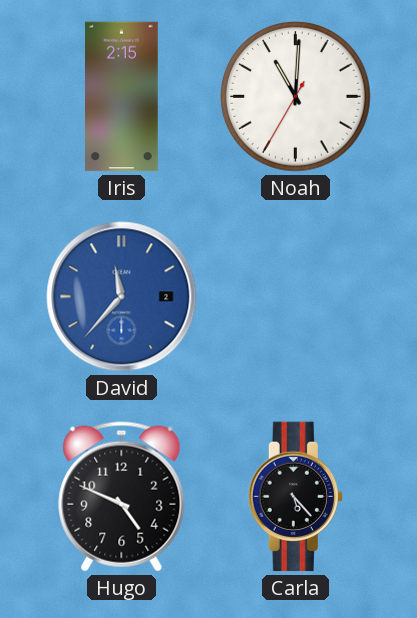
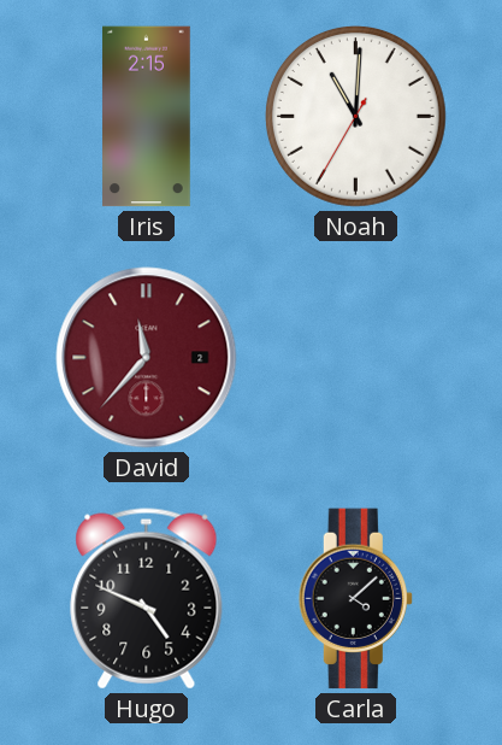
David dial: blue -> burgundy
Carla: 5:23 -> 4:08
